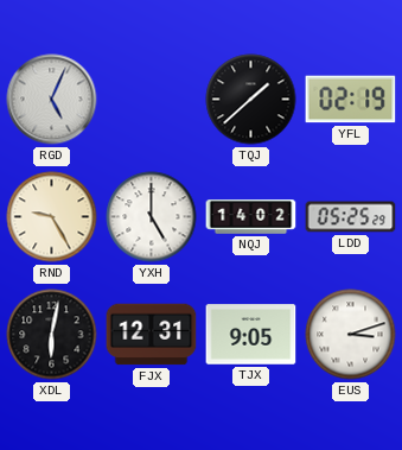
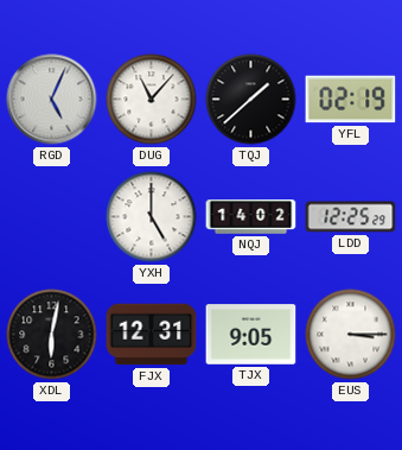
DUG: none -> 11:07
RND: 9:25 -> none
LDD: 05:25 -> 12:25
EUS: 3:12 -> 3:15
